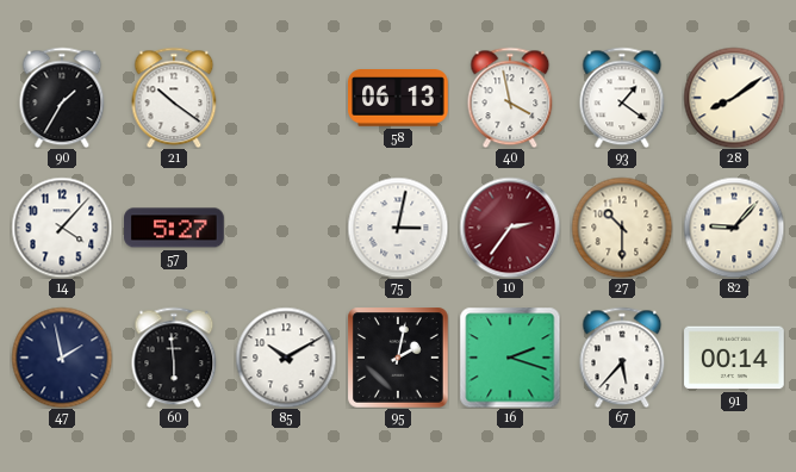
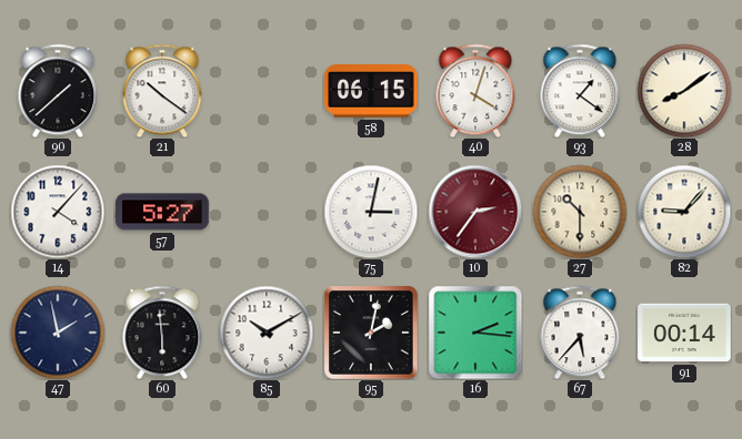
90: 1:35 -> 1:38
58: 06:13 -> 06:15
40: 3:58 -> 4:03
16: 2:18 -> 2:16
